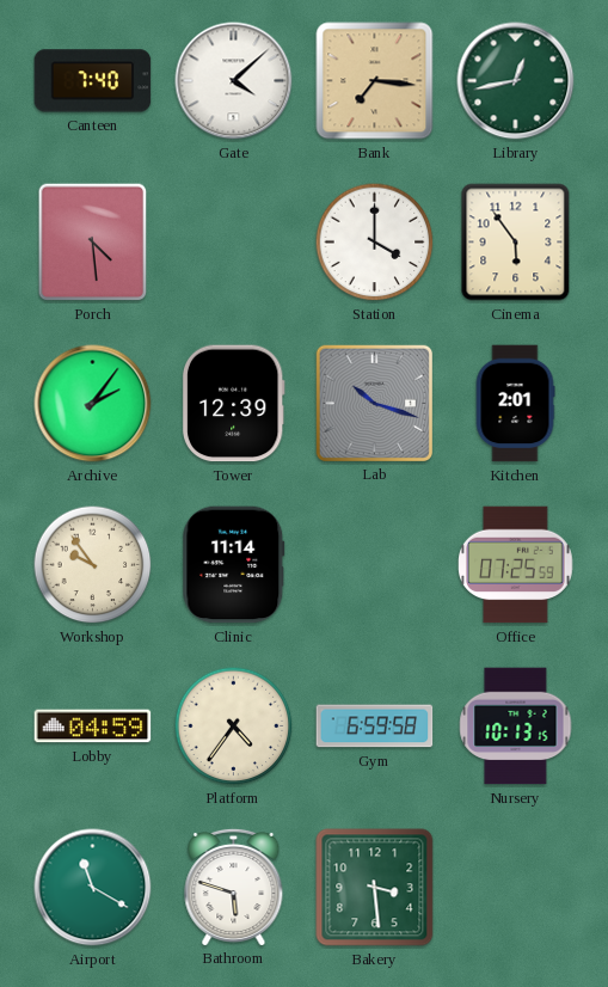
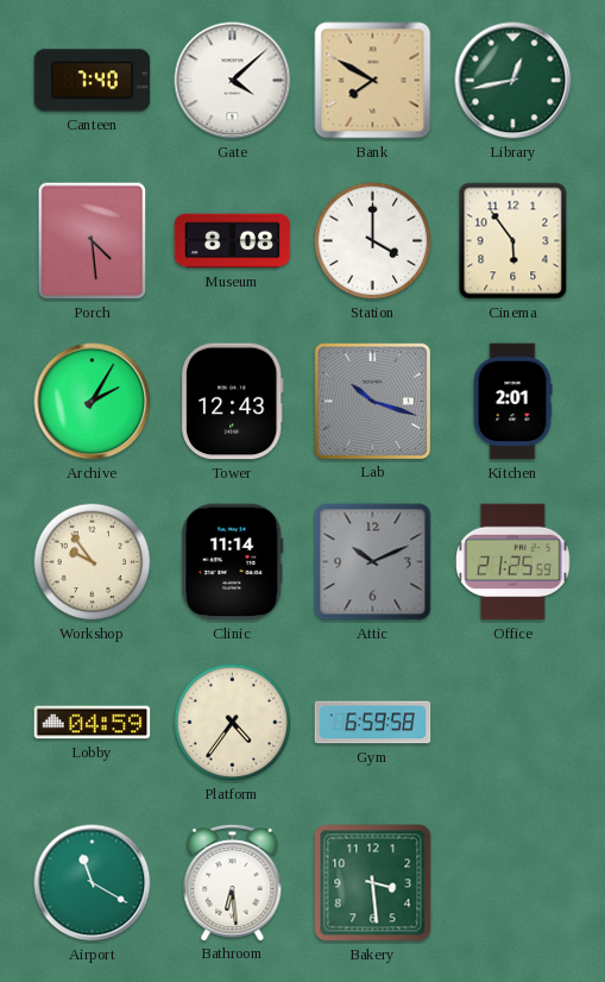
Bank: 7:16 -> 7:50
Museum: none -> 8:08
Archive: 2:06 -> 2:05
Tower: 12:39 -> 12:43
Attic: none -> 10:11
Office: 07:25 -> 21:25
Nursery: 10:13 -> none
Bathroom: 5:48 -> 6:29
